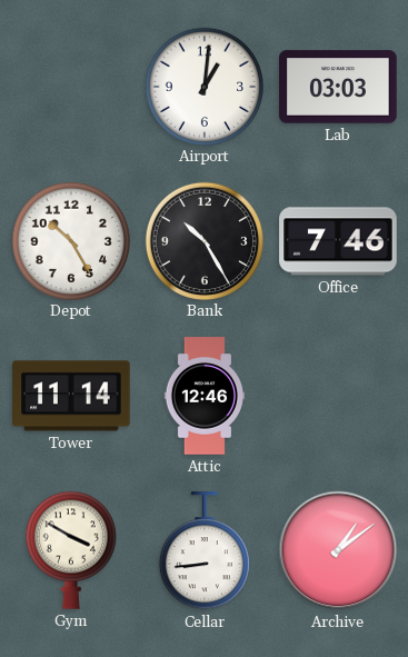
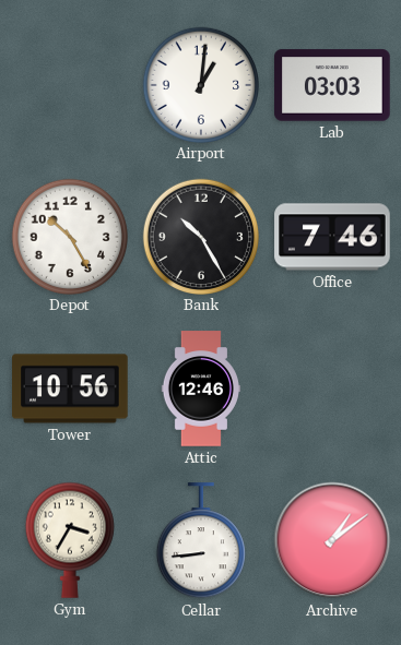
Tower: 11:14 -> 10:56
Gym: 3:50 -> 3:35
